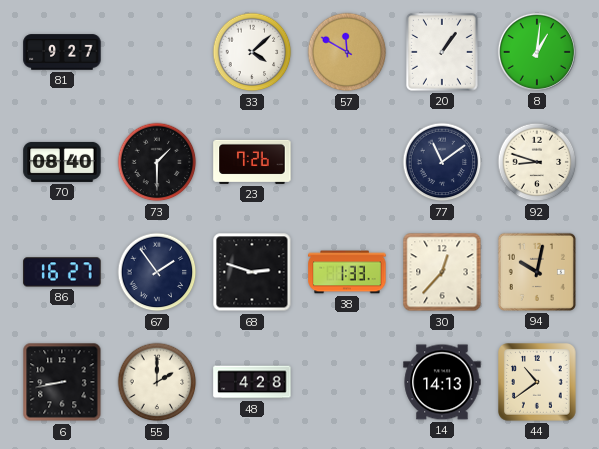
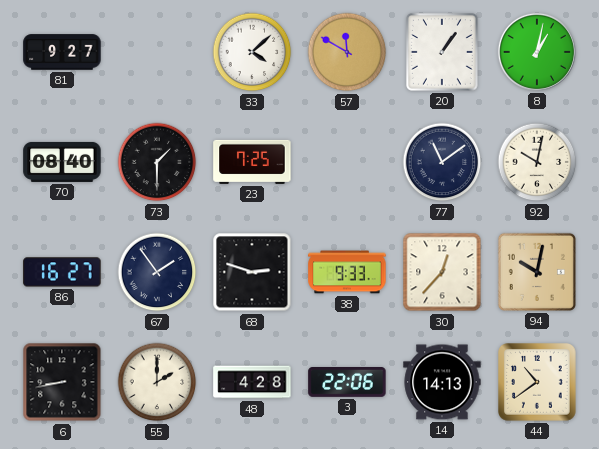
8: 1:01 -> 1:02
23: 7:26 -> 7:25
92: 8:48 -> 10:02
38: 1:33 -> 9:33
3: none -> 22:06
